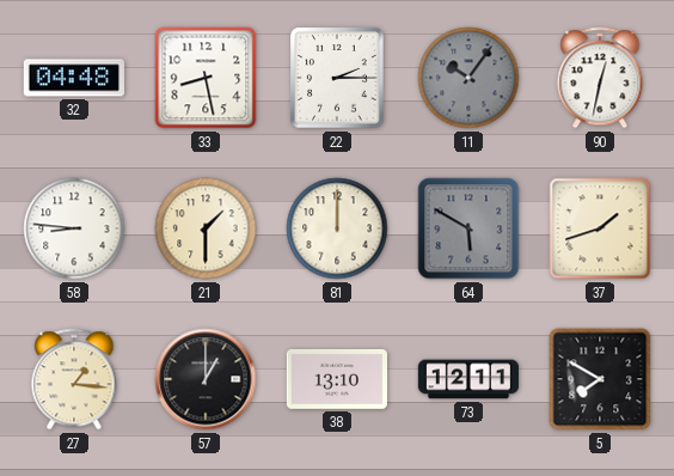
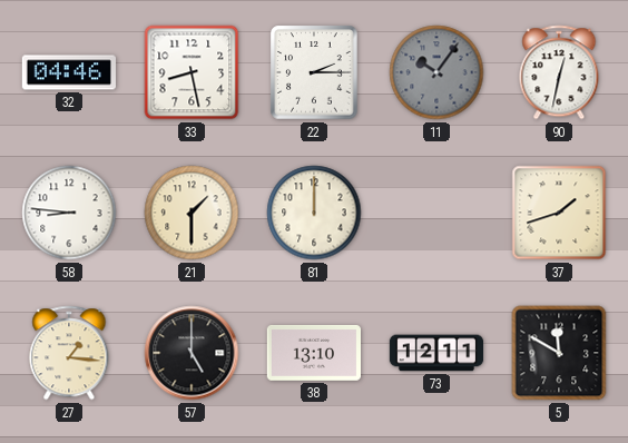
32: 04:48 -> 04:46
64: 5:50 -> none
57: 1:00 -> 5:00
5: 7:50 -> 11:50
